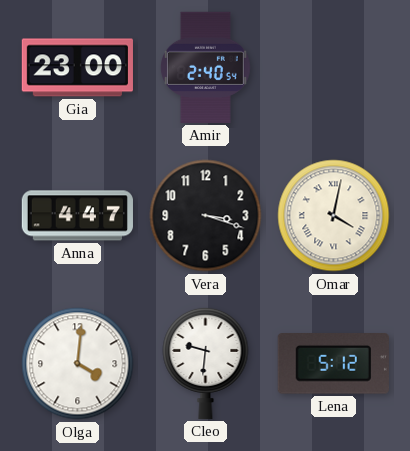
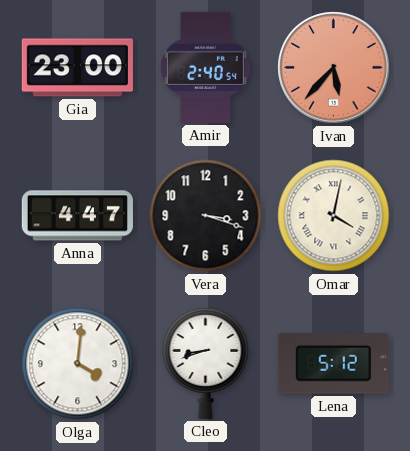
Ivan: none -> 5:37
Cleo: 9:31 -> 8:42
